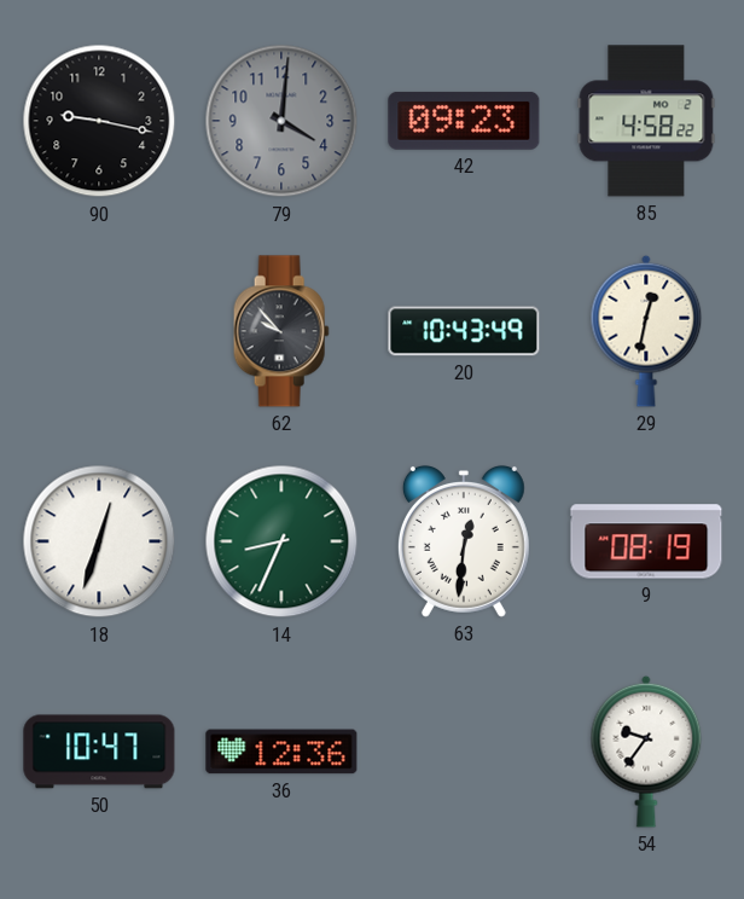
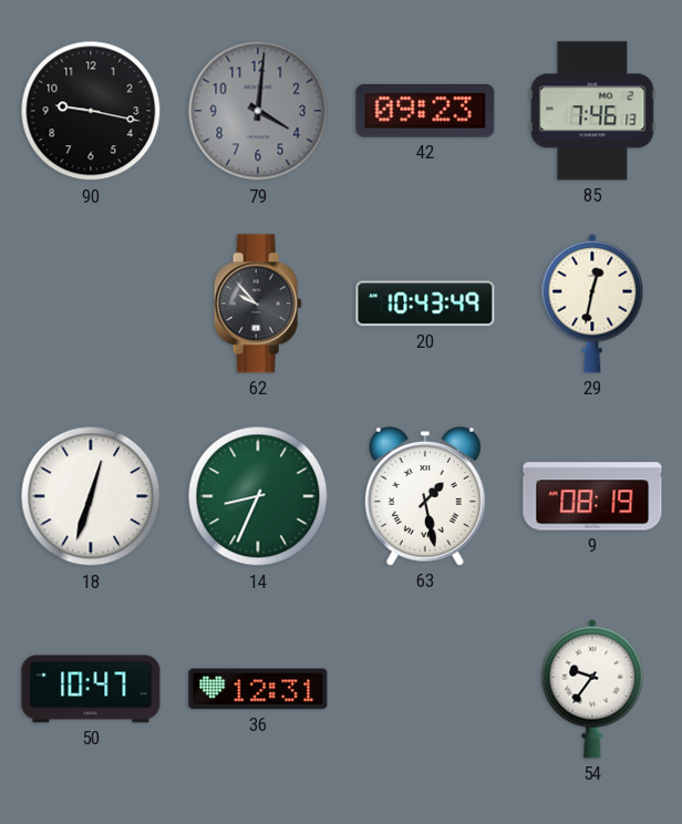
85: 4:58 -> 7:46
63: 12:31 -> 1:28
36: 12:36 -> 12:31
